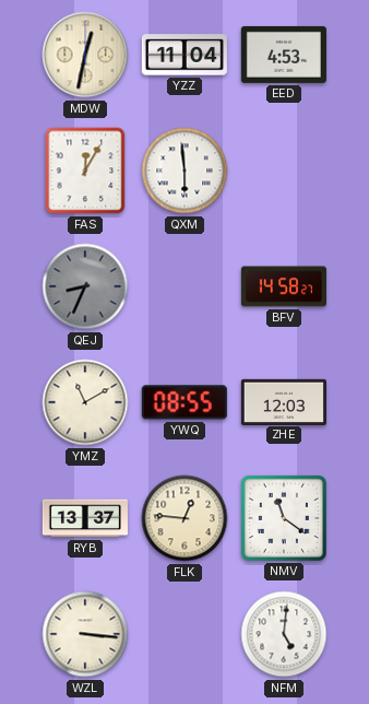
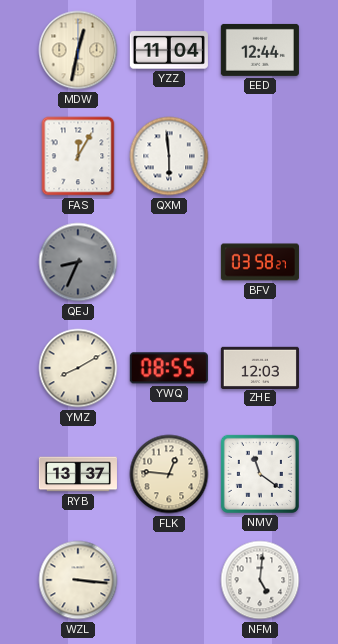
EED: 4:53 -> 12:44
BFV: 14:58 -> 03:58
YMZ: 11:10 -> 8:10
